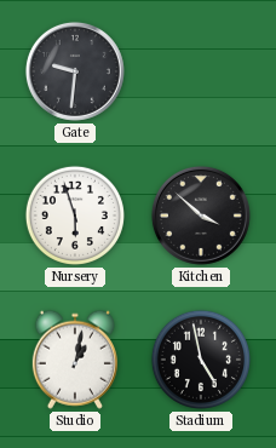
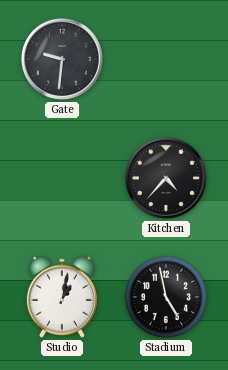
Nursery: 5:57 -> none
Kitchen: 3:52 -> 4:37
